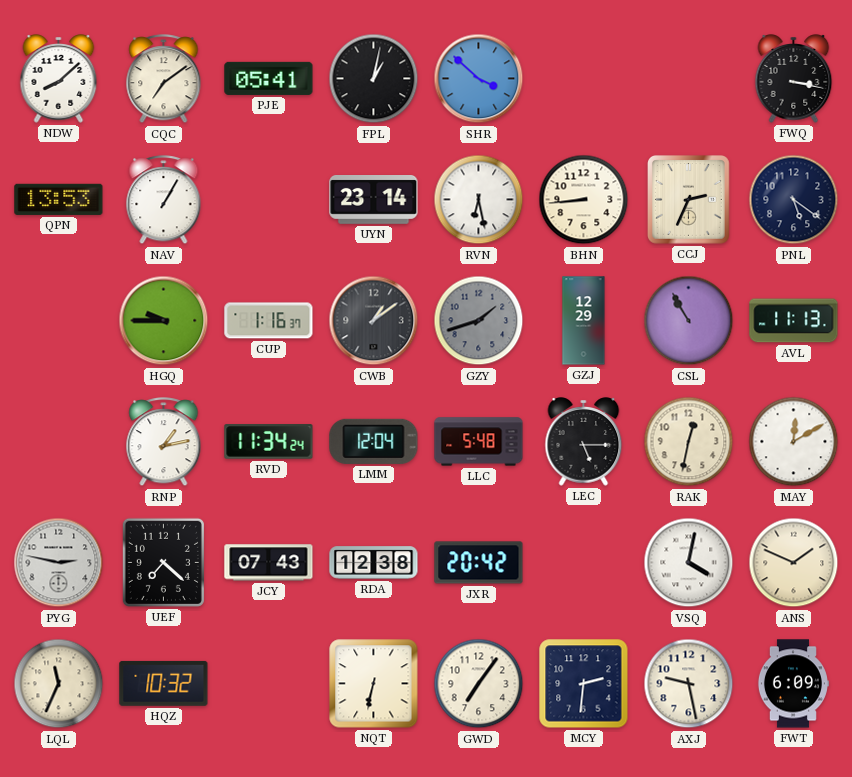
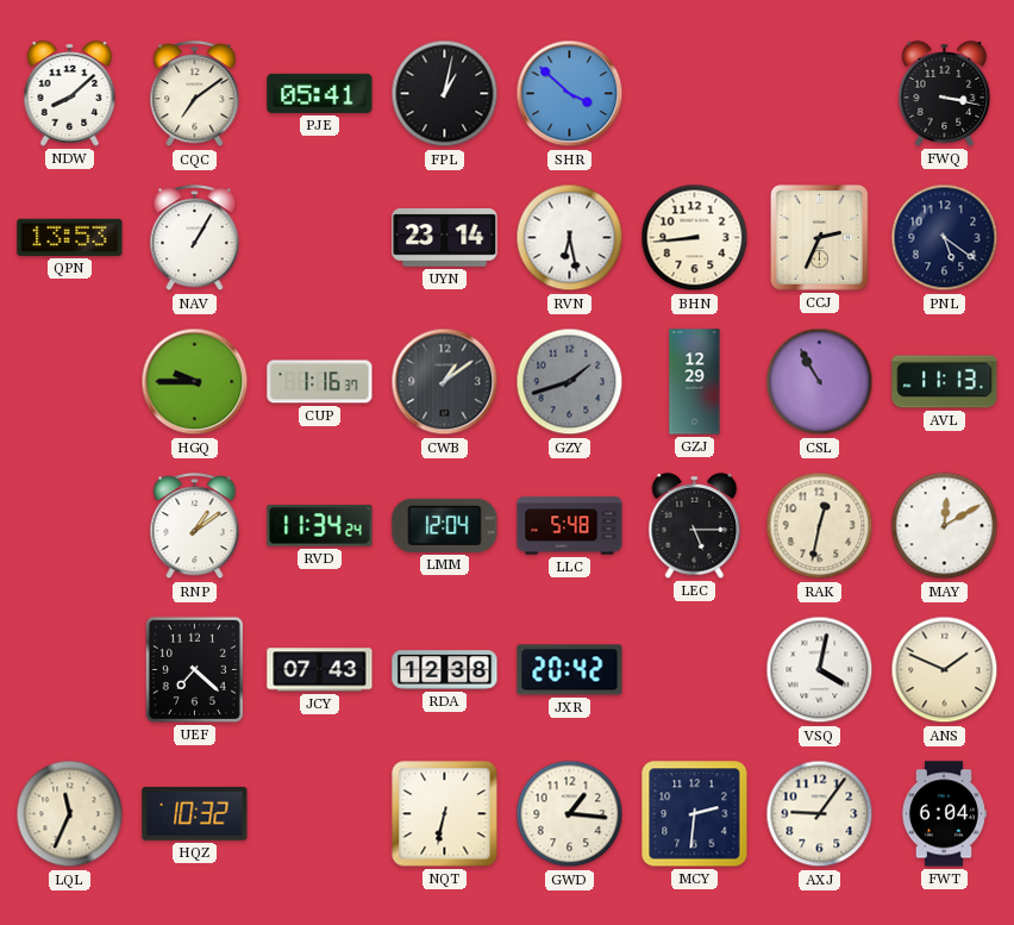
RNP: 1:13 -> 1:09
PYG: 2:47 -> none
GWD: 7:06 -> 1:16
AXJ: 9:28 -> 9:06
FWT: 6:09 -> 6:04
